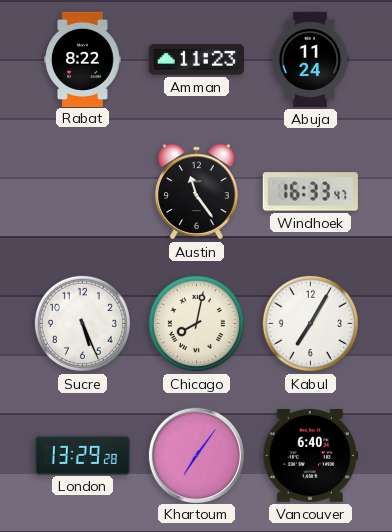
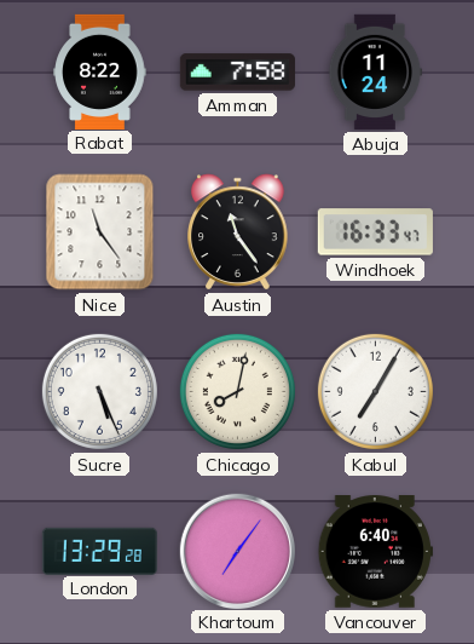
Amman: 11:23 -> 7:58
Nice: none -> 11:24
